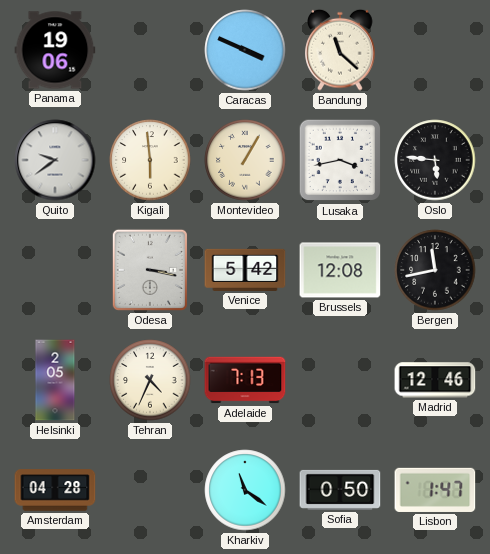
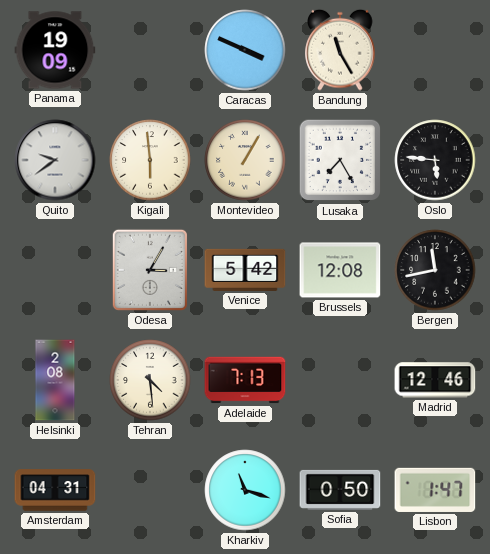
Panama: 19:06 -> 19:09
Bandung: 11:22 -> 11:25
Lusaka: 3:43 -> 7:25
Odesa: 3:17 -> 3:05
Helsinki: 2:05 -> 2:08
Tehran: 4:34 -> 4:29
Amsterdam: 04:28 -> 04:31
Kharkiv: 11:21 -> 11:18
